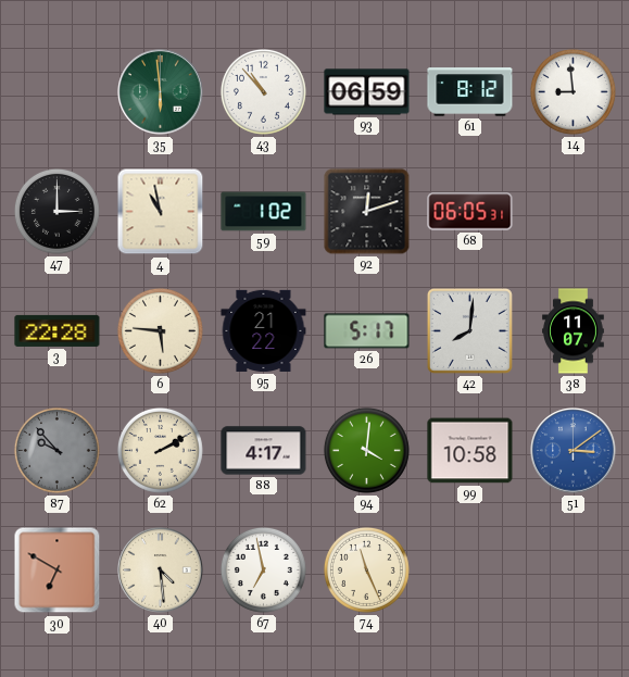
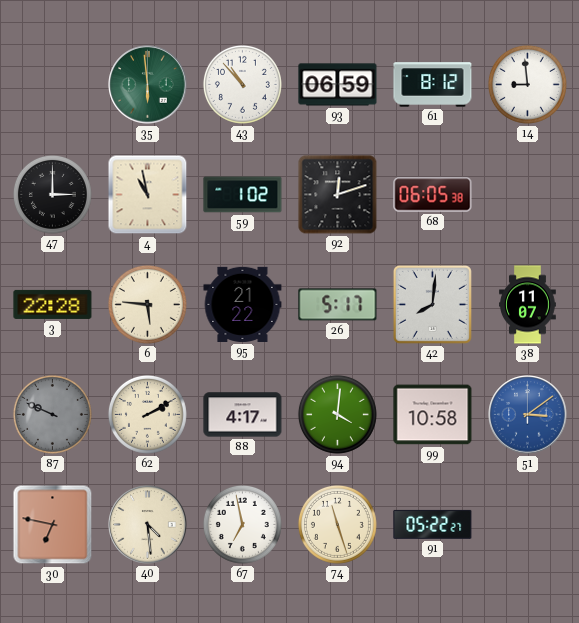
68: 06:05:31 -> 06:05:38
87: 9:53 -> 9:49
30: 6:50 -> 6:47
74: 11:26 -> 11:27
91: none -> 05:22
